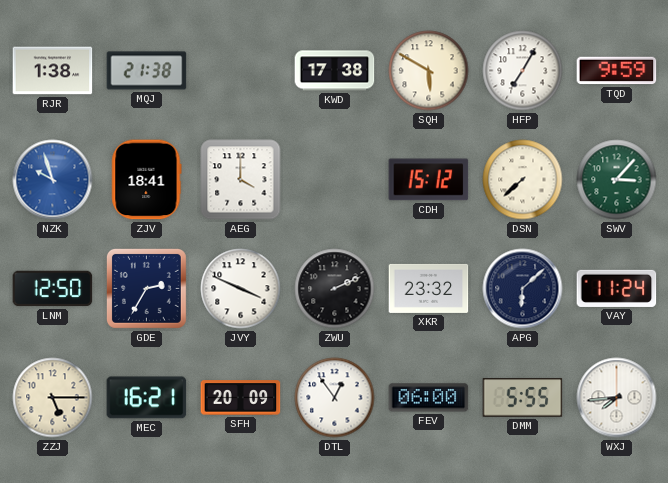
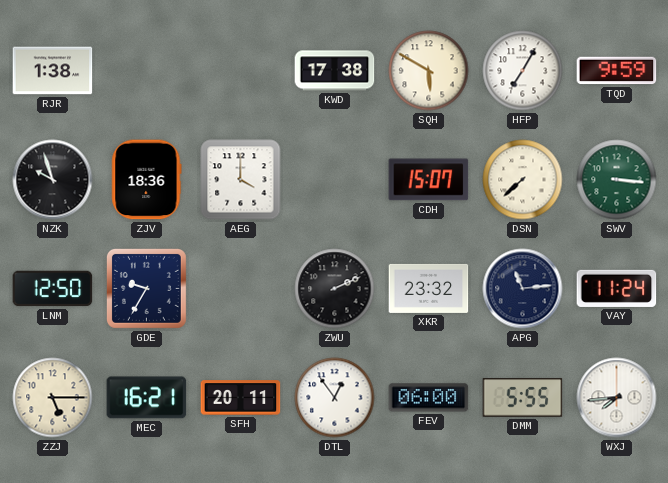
MQJ: 21:38 -> none
NZK dial: blue -> black
ZJV: 18:41 -> 18:36
CDH: 15:12 -> 15:07
SWV: 3:07 -> 3:16
GDE: 2:35 -> 9:35
JVY: 3:49 -> none
APG: 6:08 -> 11:14
SFH: 20:09 -> 20:11
